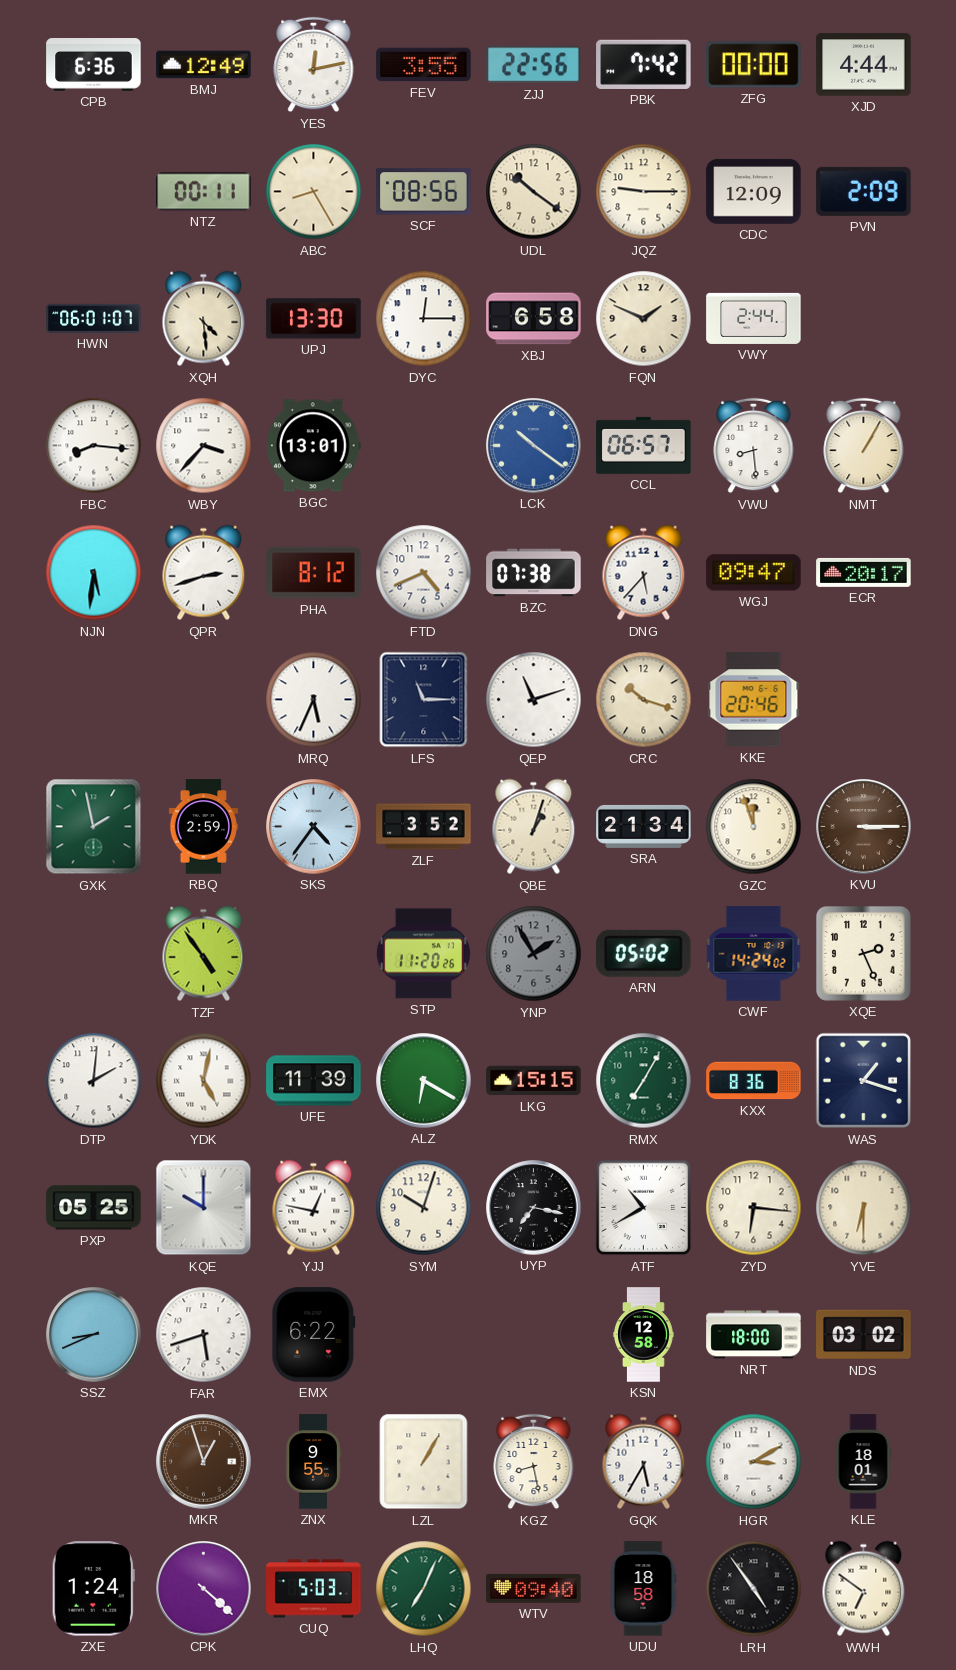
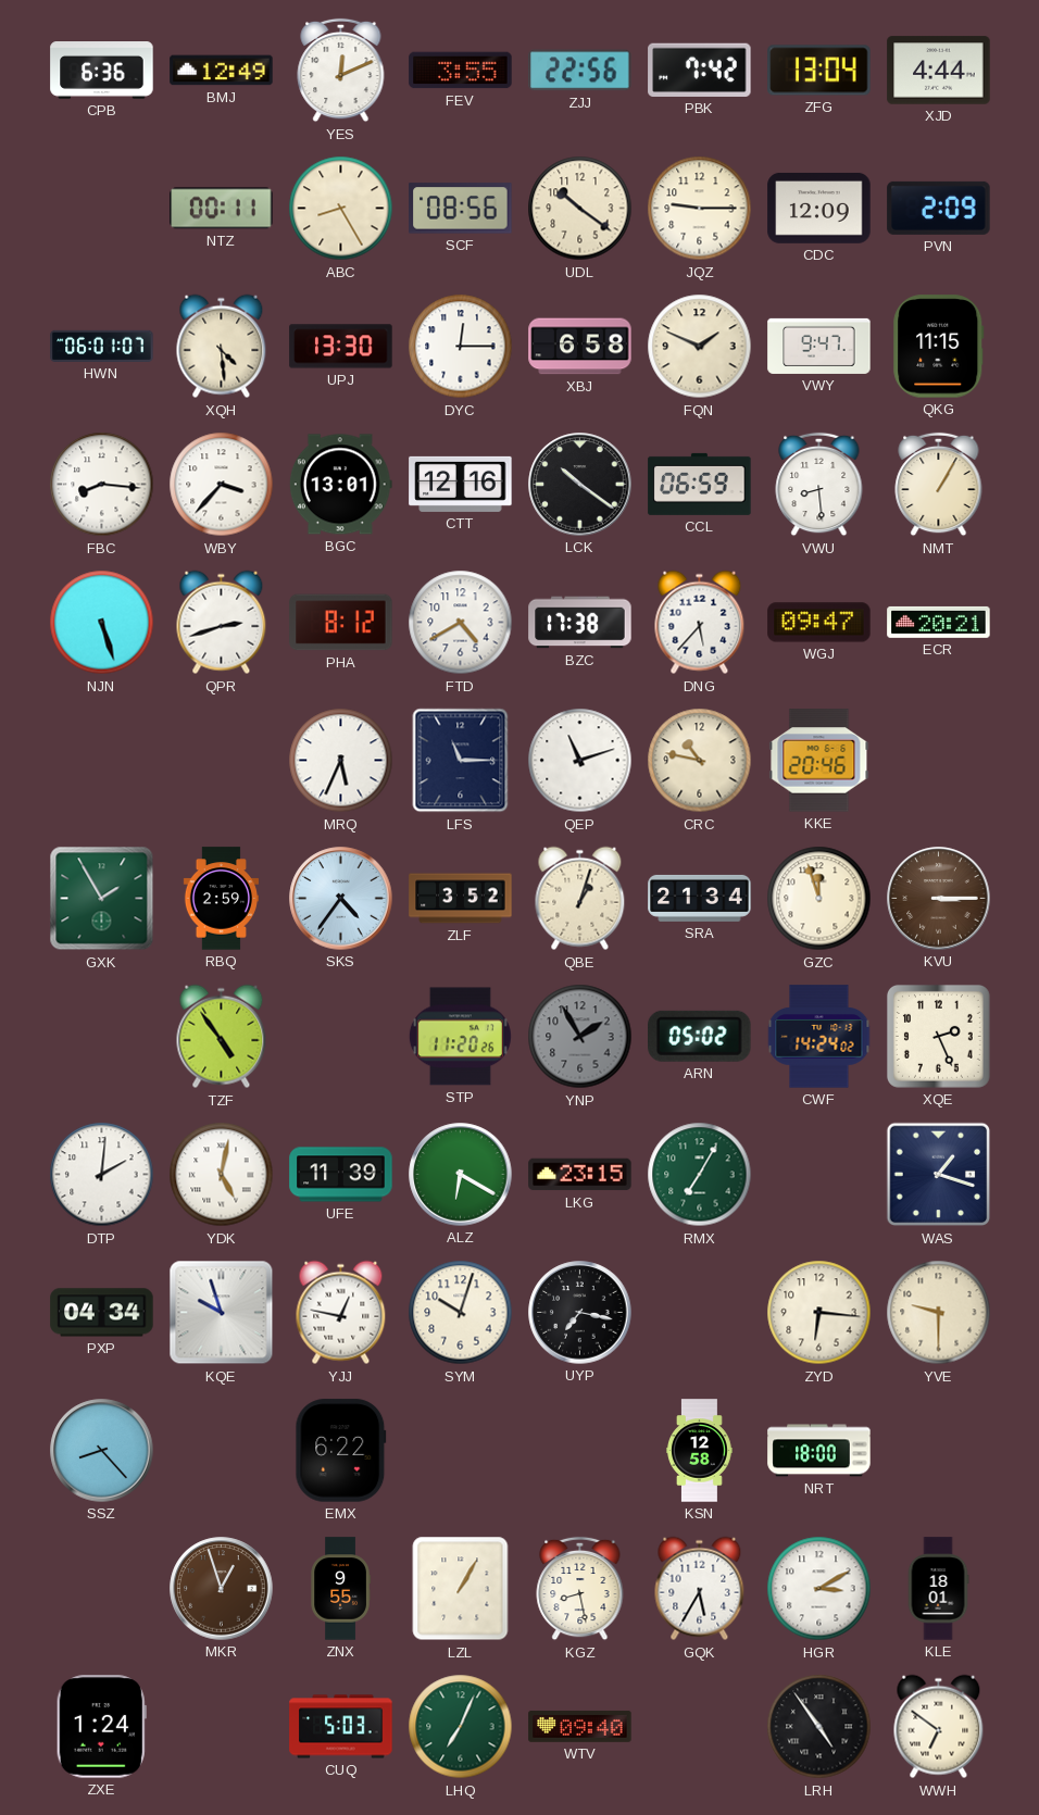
YES: 12:13 -> 12:11
ZFG: 00:00 -> 13:04
VWY: 2:44 -> 9:47
QKG: none -> 11:15
CTT: none -> 12:16
LCK dial: blue -> black
CCL: 06:57 -> 06:59
NJN: 5:31 -> 5:27
FTD: 4:41 -> 4:40
BZC: 07:38 -> 17:38
ECR: 20:17 -> 20:21
CRC: 10:18 -> 10:47
GXK: 1:58 -> 1:55
LKG: 15:15 -> 23:15
KXX: 8:36 -> none
PXP: 05:25 -> 04:34
KQE: 10:00 -> 9:57
ATF: 10:40 -> none
YVE: 6:30 -> 9:30
SSZ: 8:41 -> 8:23
FAR: 5:42 -> none
NDS: 03:02 -> none
CPK: 4:22 -> none
UDU: 18:58 -> none
